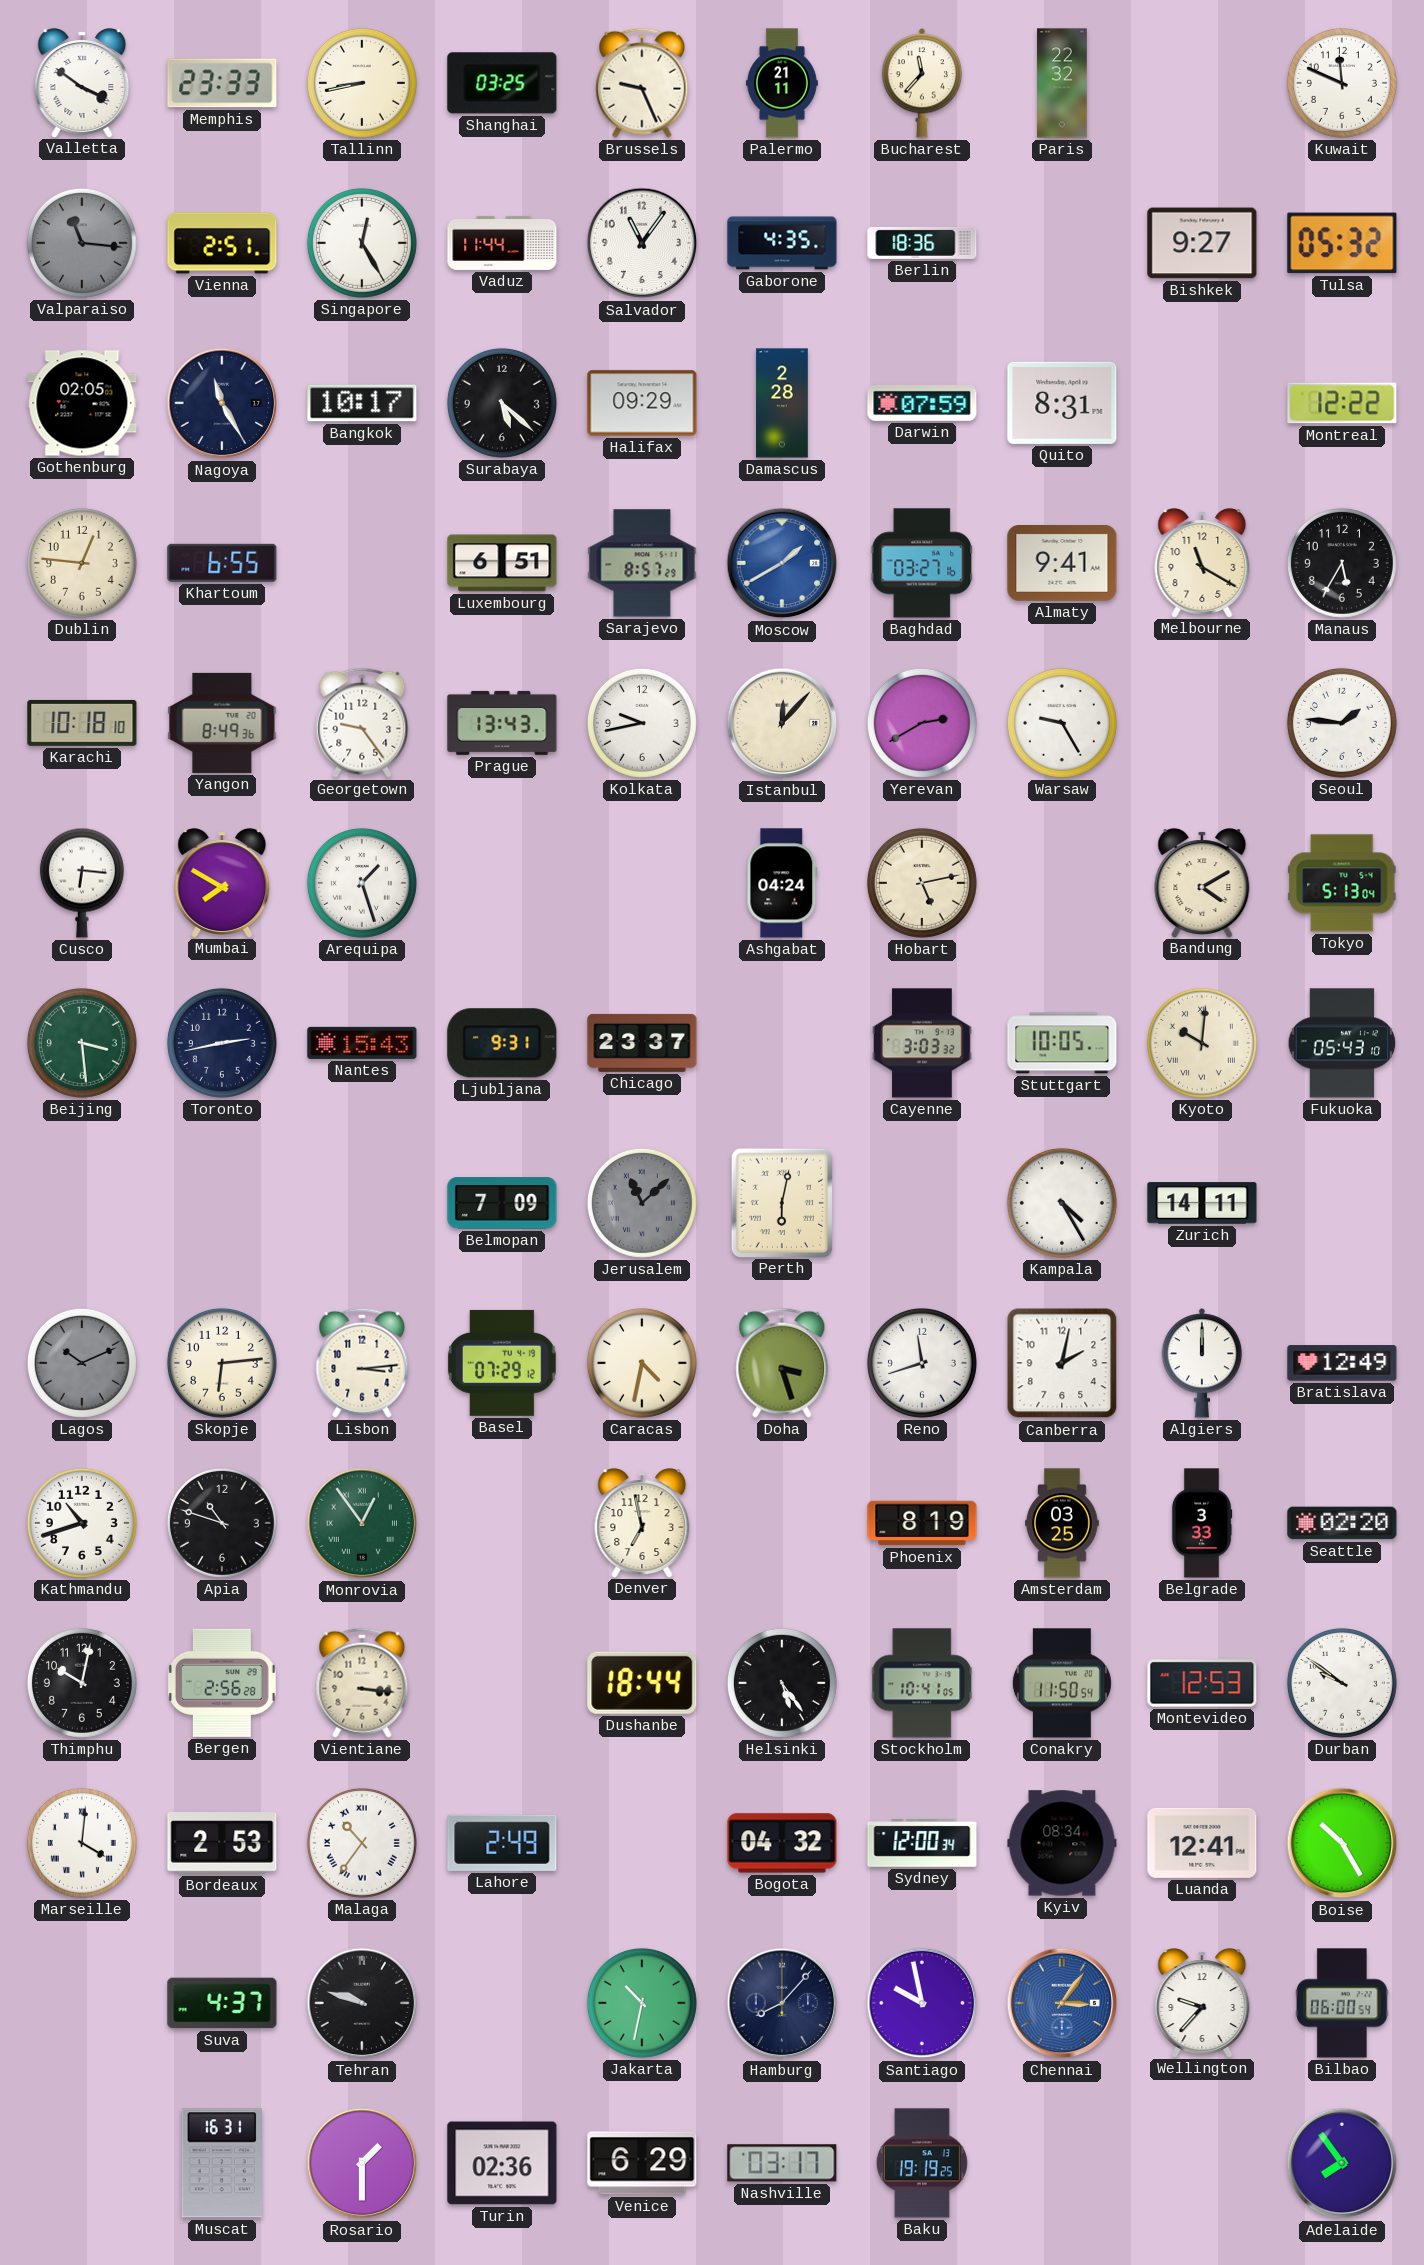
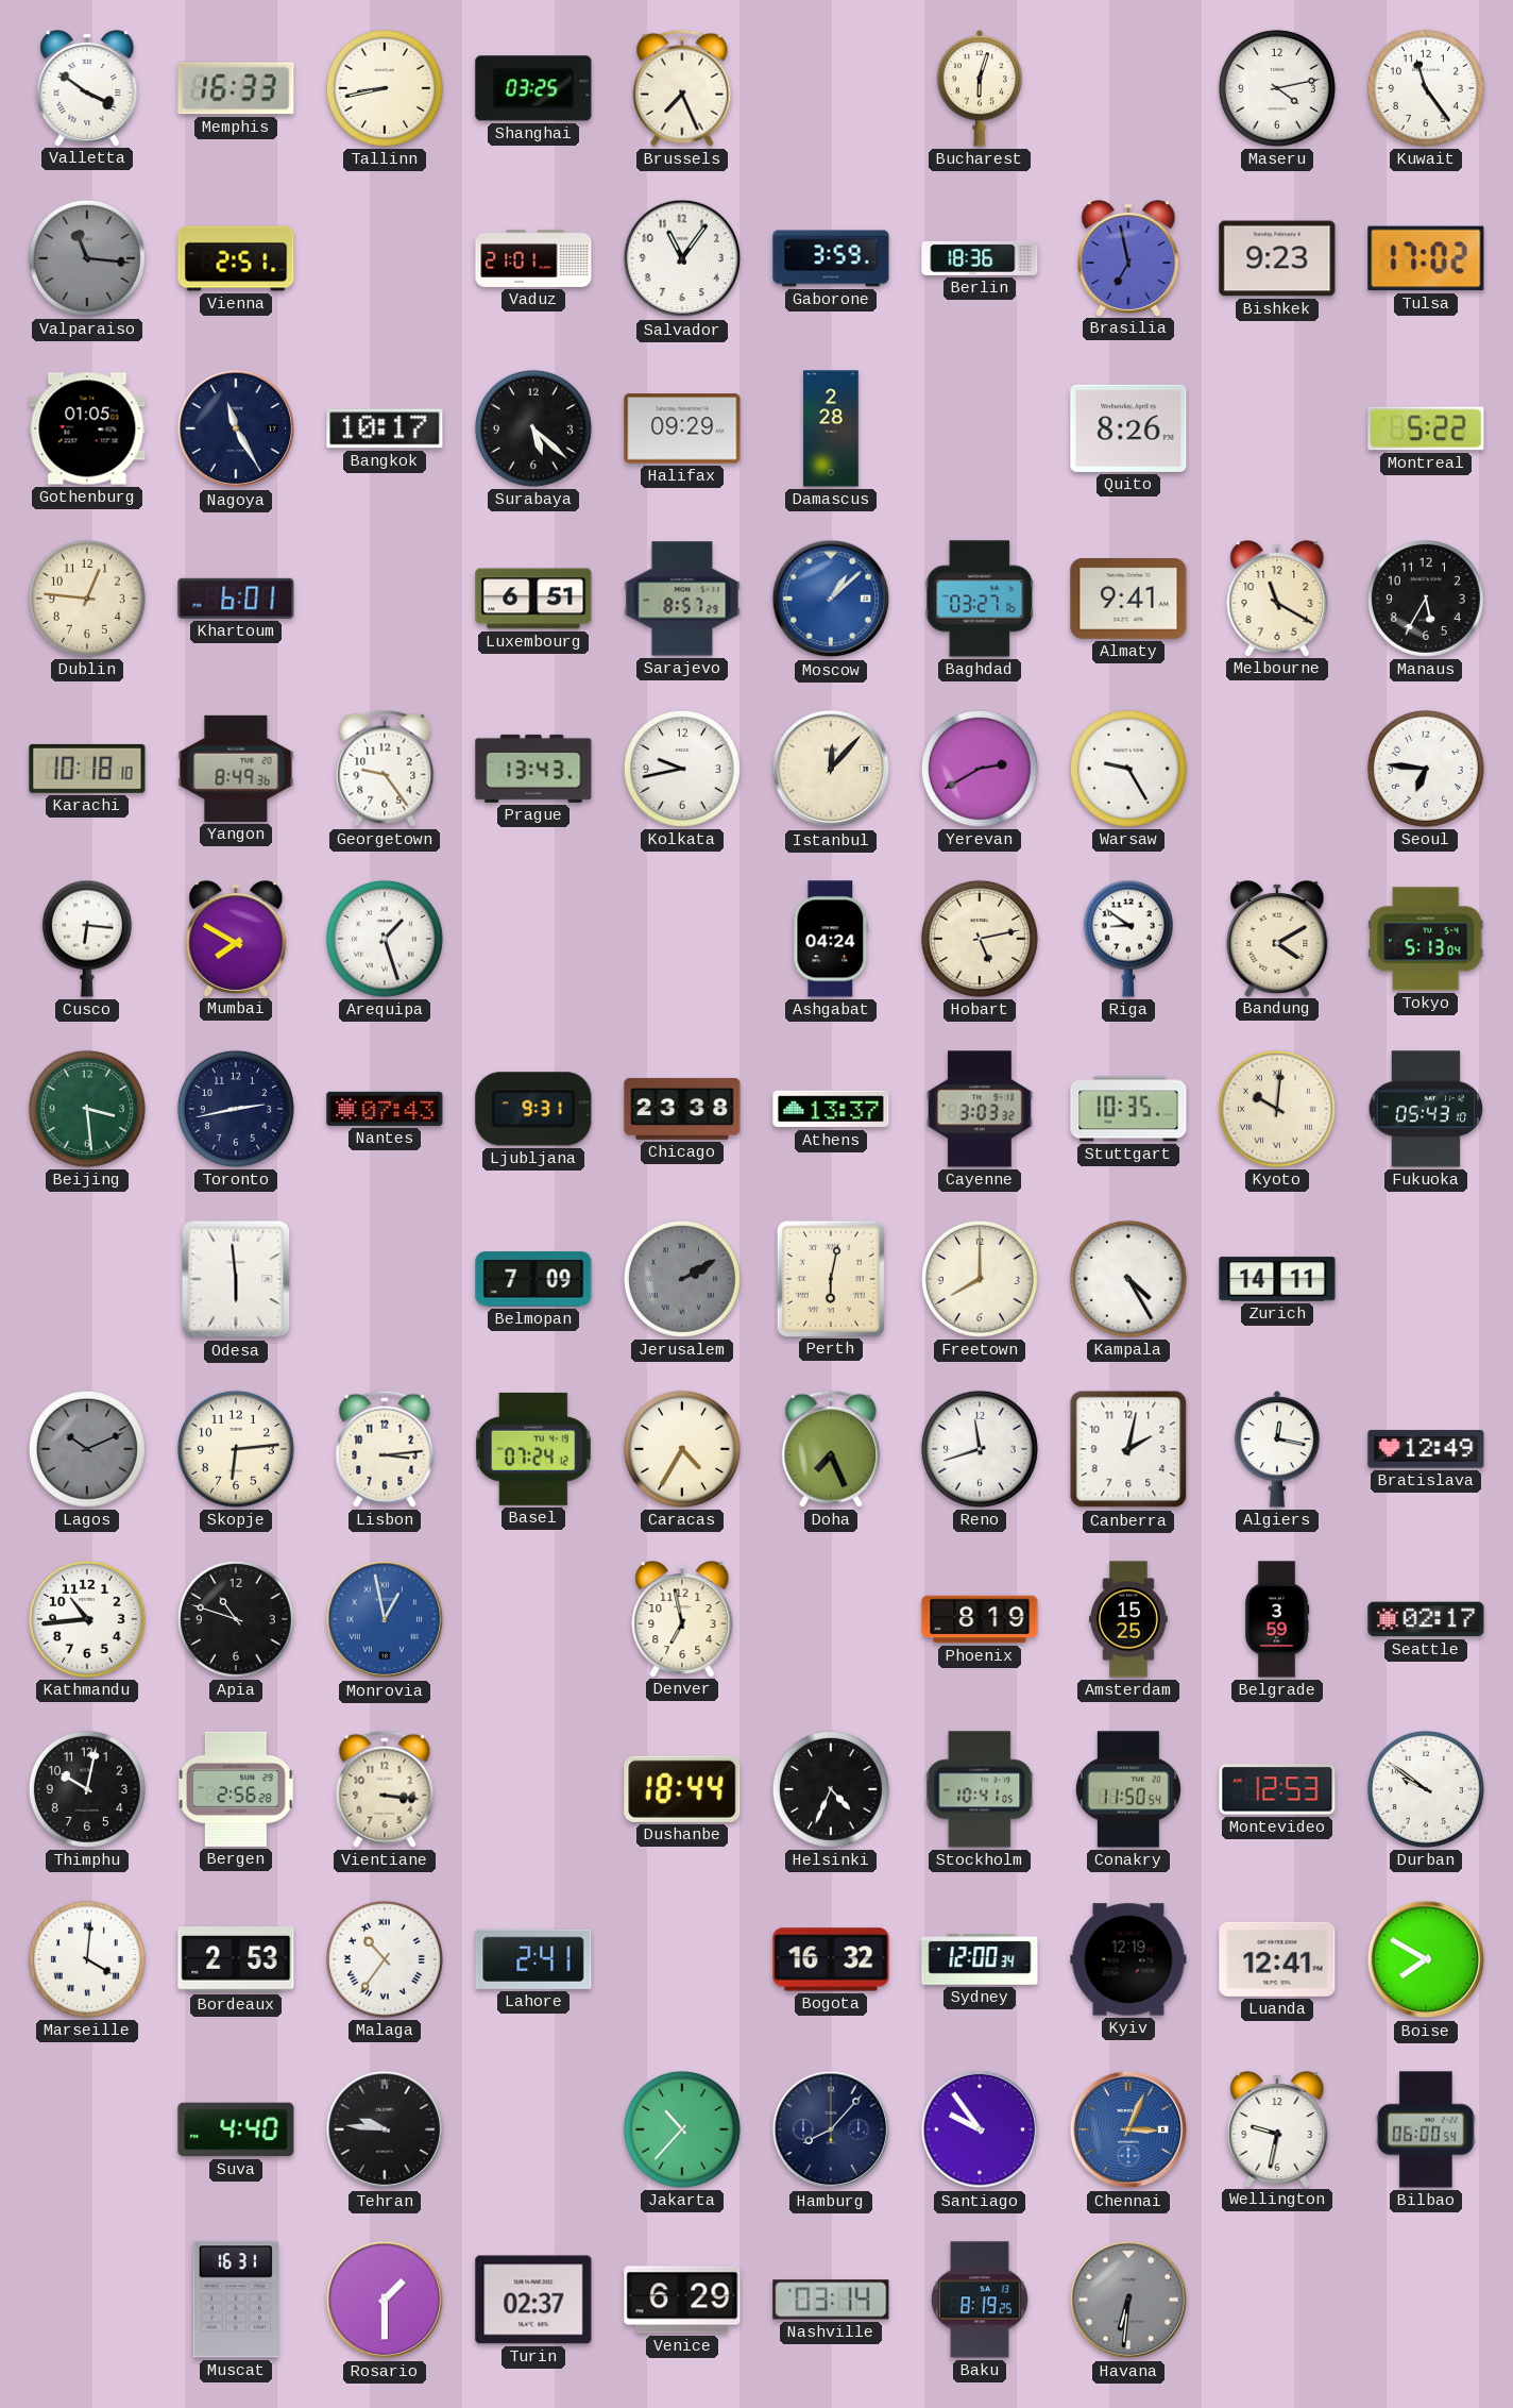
Memphis: 23:33 -> 16:33
Brussels: 9:26 -> 7:26
Palermo: 21:11 -> none
Bucharest: 11:37 -> 6:03
Paris: 22:32 -> none
Maseru: none -> 4:13
Kuwait: 11:49 -> 11:24
Singapore: 12:25 -> none
Vaduz: 11:44 -> 21:01
Gaborone: 4:35 -> 3:59
Brasilia: none -> 6:58
Bishkek: 9:27 -> 9:23
Tulsa: 05:32 -> 17:02
Gothenburg: 02:05 -> 01:05
Darwin: 07:59 -> none
Quito: 8:31 -> 8:26
Montreal: 12:22 -> 5:22
Khartoum: 6:55 -> 6:01
Moscow: 1:40 -> 1:08
Seoul: 1:46 -> 6:46
Riga: none -> 8:51
Nantes: 15:43 -> 07:43
Chicago: 23:37 -> 23:38
Athens: none -> 13:37
Stuttgart: 10:05 -> 10:35
Odesa: none -> 5:59
Jerusalem: 11:08 -> 2:10
Freetown: none -> 8:00
Basel: 07:29 -> 07:24
Caracas: 4:32 -> 4:35
Doha: 3:27 -> 7:26
Algiers: 12:00 -> 12:17
Kathmandu: 10:42 -> 10:44
Monrovia: 12:54 -> 12:58
Monrovia dial: green -> blue
Amsterdam: 03:25 -> 15:25
Belgrade: 3:33 -> 3:59
Seattle: 02:20 -> 02:17
Helsinki: 5:24 -> 4:34
Lahore: 2:49 -> 2:41
Bogota: 04:32 -> 16:32
Kyiv: 08:34 -> 12:19
Boise: 10:25 -> 7:50
Suva: 4:37 -> 4:40
Tehran: 9:48 -> 9:46
Jakarta: 10:32 -> 10:37
Santiago: 9:58 -> 9:54
Chennai: 3:06 -> 3:04
Wellington: 9:37 -> 9:32
Turin: 02:36 -> 02:37
Nashville: 03:17 -> 03:14
Baku: 19:19 -> 8:19
Havana: none -> 6:31
Adelaide: 7:54 -> none
